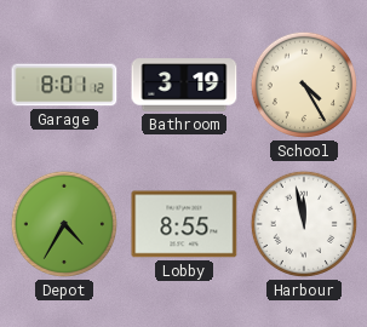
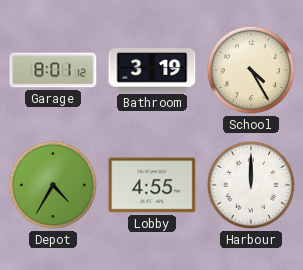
Lobby: 8:55 -> 4:55
Harbour: 11:58 -> 12:00
